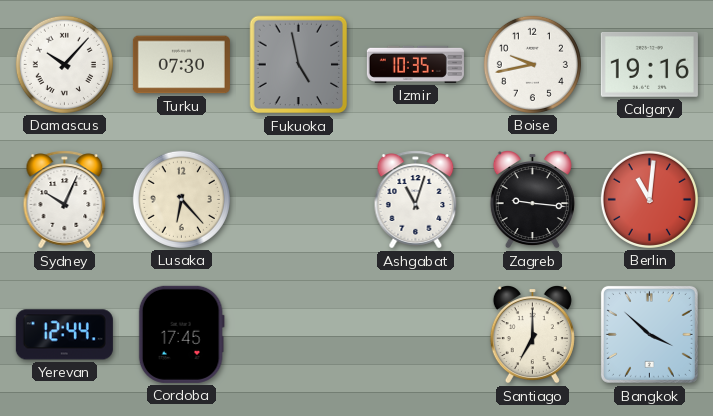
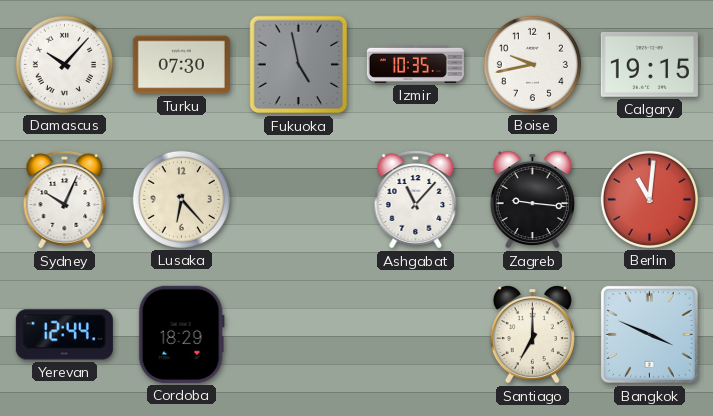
Calgary: 19:16 -> 19:15
Ashgabat: 11:03 -> 11:07
Cordoba: 17:45 -> 18:29
Bangkok: 3:52 -> 3:49
